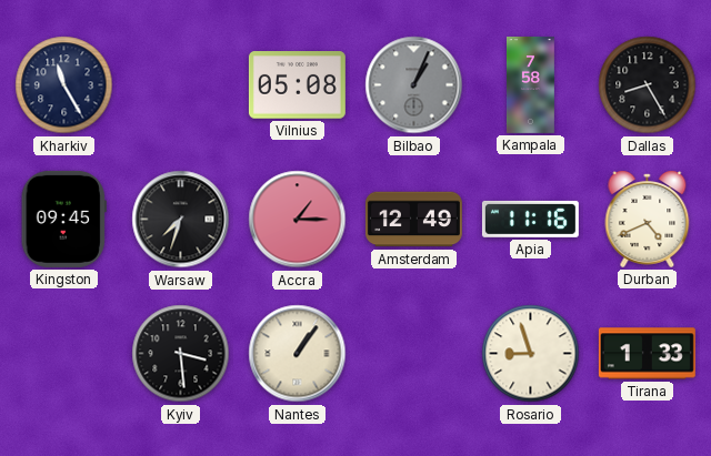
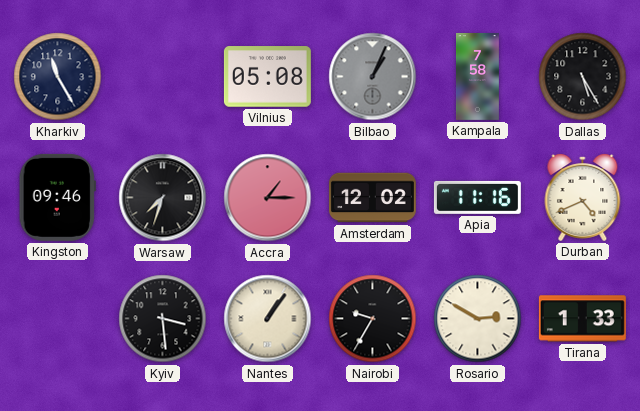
Dallas: 8:25 -> 5:25
Kingston: 09:45 -> 09:46
Amsterdam: 12:49 -> 12:02
Nairobi: none -> 9:35
Rosario: 8:57 -> 2:50
